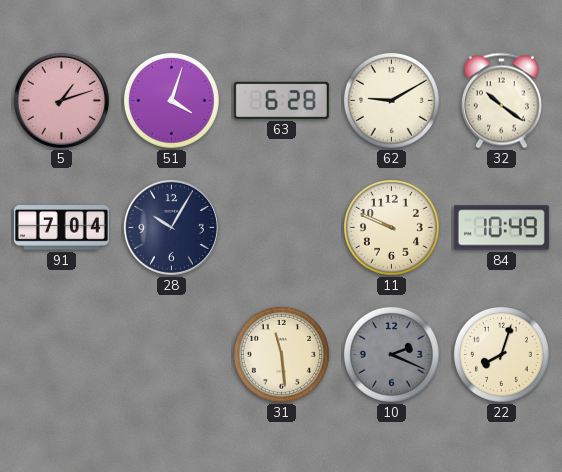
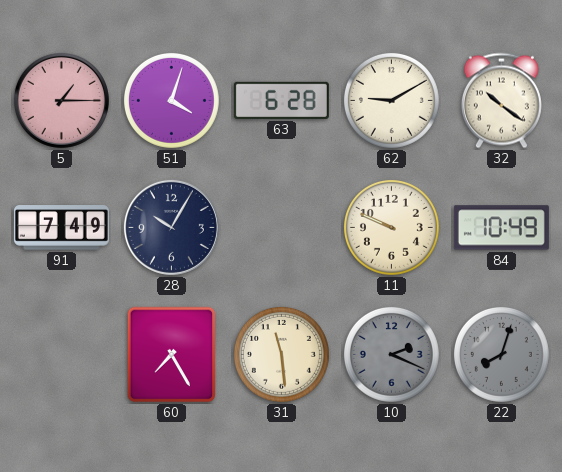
5: 1:12 -> 1:15
91: 7:04 -> 7:49
60: none -> 7:25
22 dial: cream -> grey
